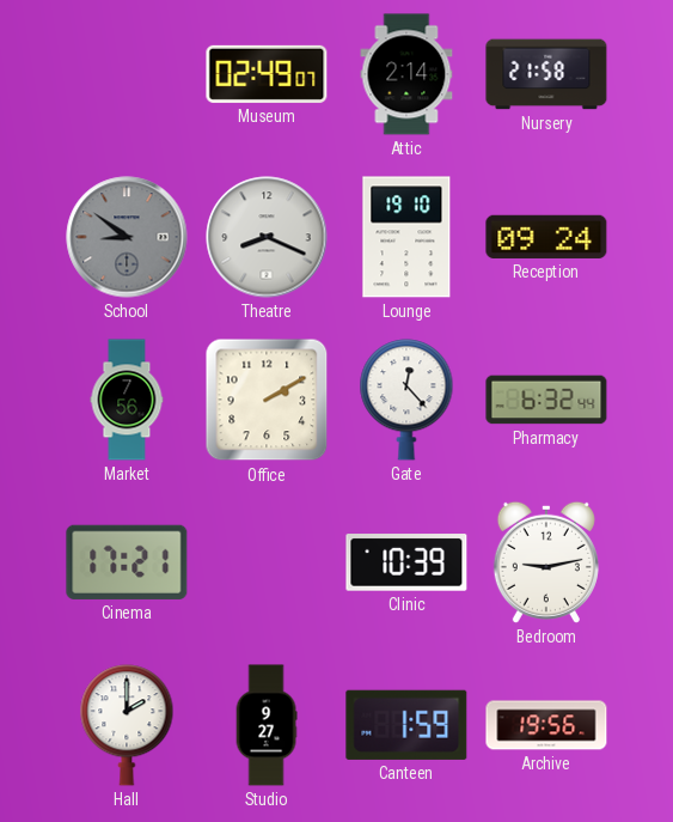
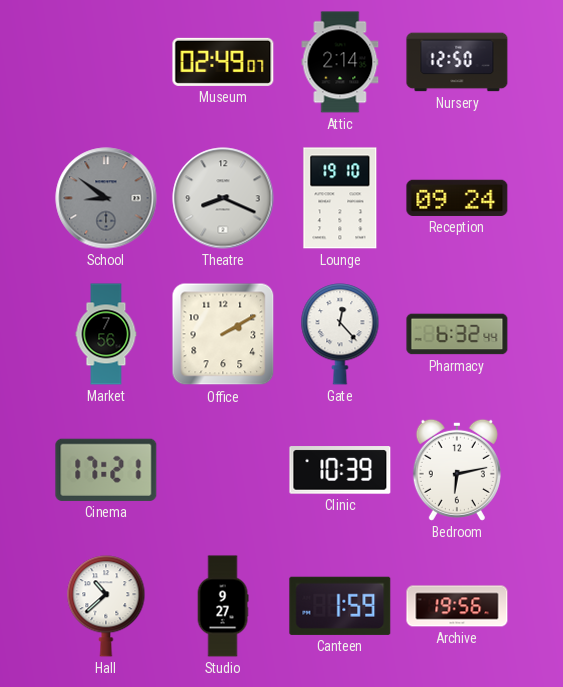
Nursery: 21:58 -> 12:50
Bedroom: 9:13 -> 6:13
Hall: 2:00 -> 10:38
